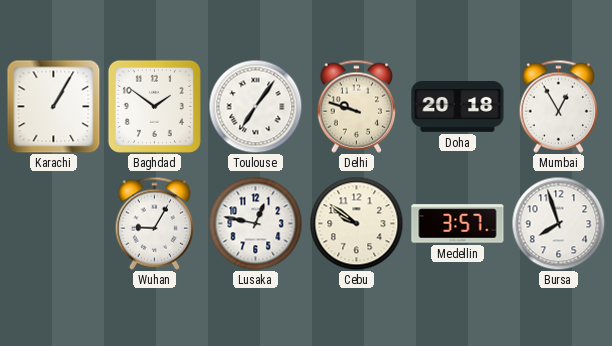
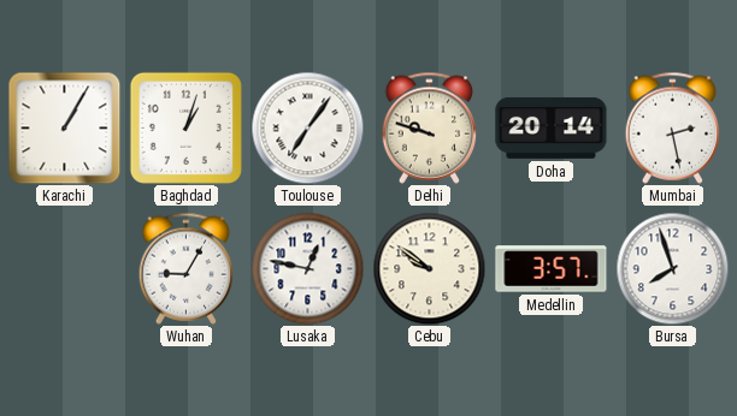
Baghdad: 1:51 -> 1:03
Doha: 20:18 -> 20:14
Mumbai: 12:55 -> 2:28
